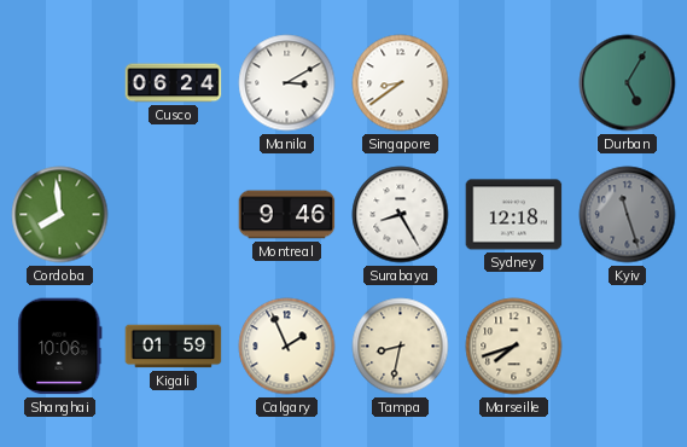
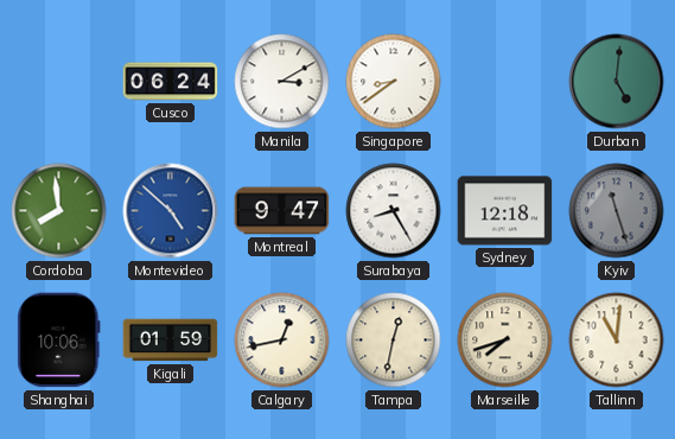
Durban: 5:05 -> 5:01
Montevideo: none -> 4:52
Montreal: 9:46 -> 9:47
Calgary: 1:56 -> 12:43
Tampa: 8:32 -> 12:32
Tallinn: none -> 11:01
